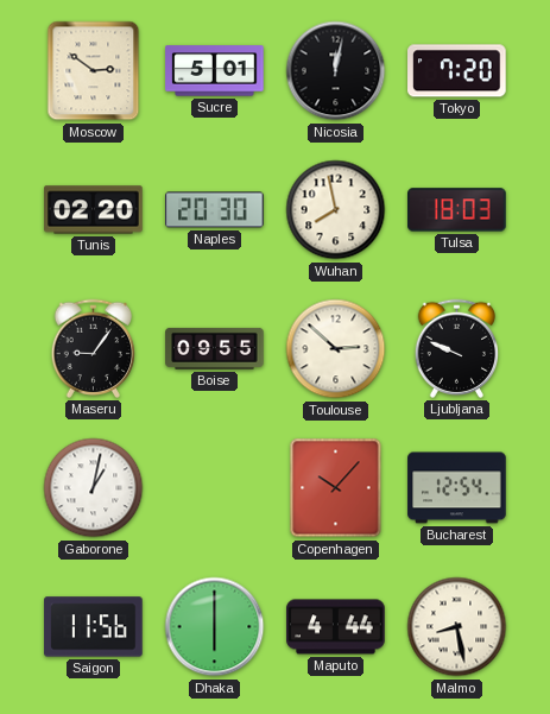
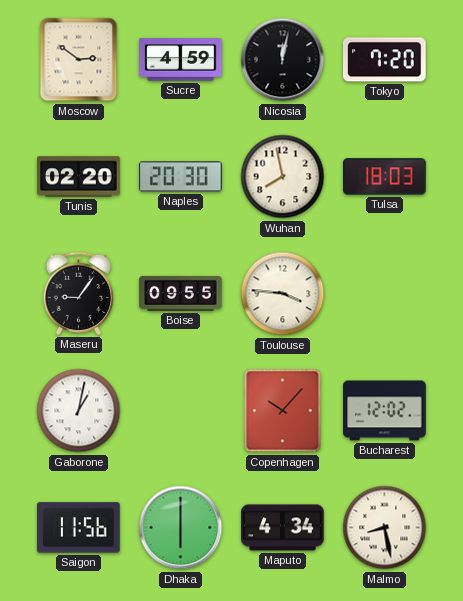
Sucre: 5:01 -> 4:59
Toulouse: 2:52 -> 3:46
Ljubljana: 9:49 -> none
Bucharest: 12:54 -> 12:02
Maputo: 4:44 -> 4:34
